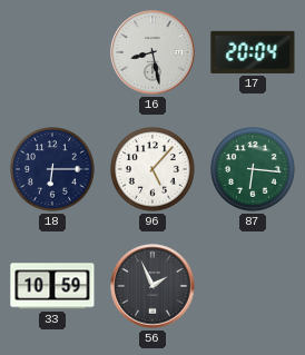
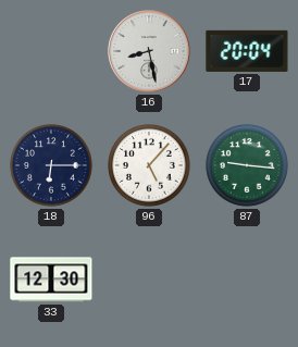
87: 6:16 -> 9:16
33: 10:59 -> 12:30
56: 1:56 -> none
